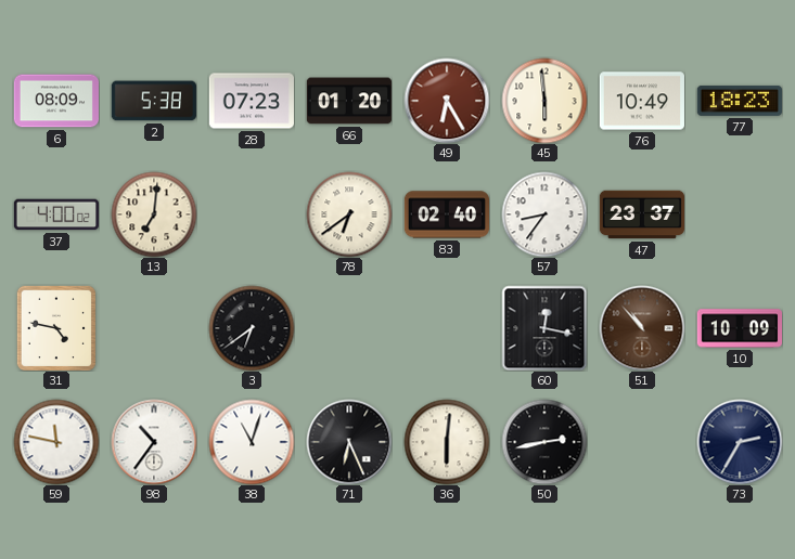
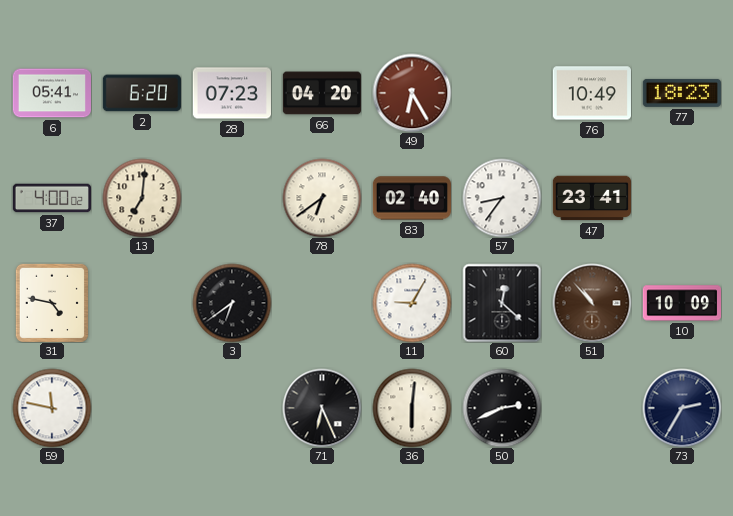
6: 08:09 -> 05:41
2: 5:38 -> 6:20
66: 01:20 -> 04:20
45: 5:59 -> none
47: 23:37 -> 23:41
11: none -> 9:05
60: 12:17 -> 12:22
98: 10:36 -> none
38: 11:03 -> none
50: 2:43 -> 2:41
